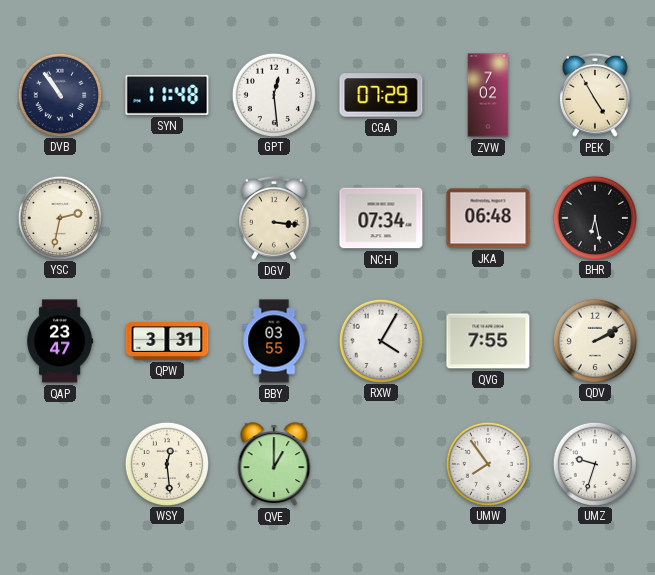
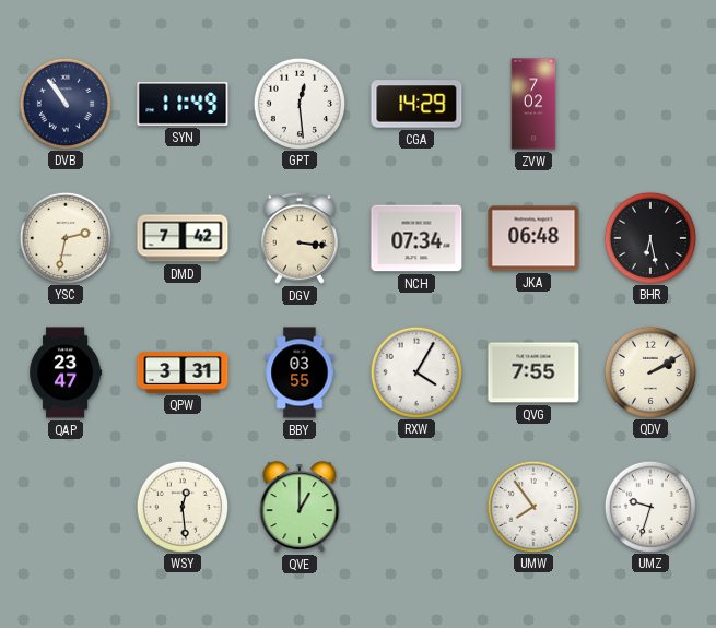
SYN: 11:48 -> 11:49
CGA: 07:29 -> 14:29
PEK: 4:55 -> none
DMD: none -> 7:42
